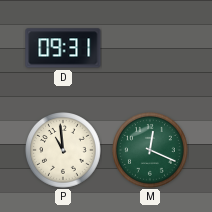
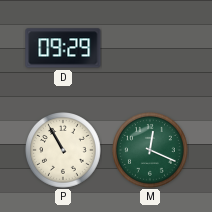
D: 09:31 -> 09:29
P: 10:59 -> 10:55
